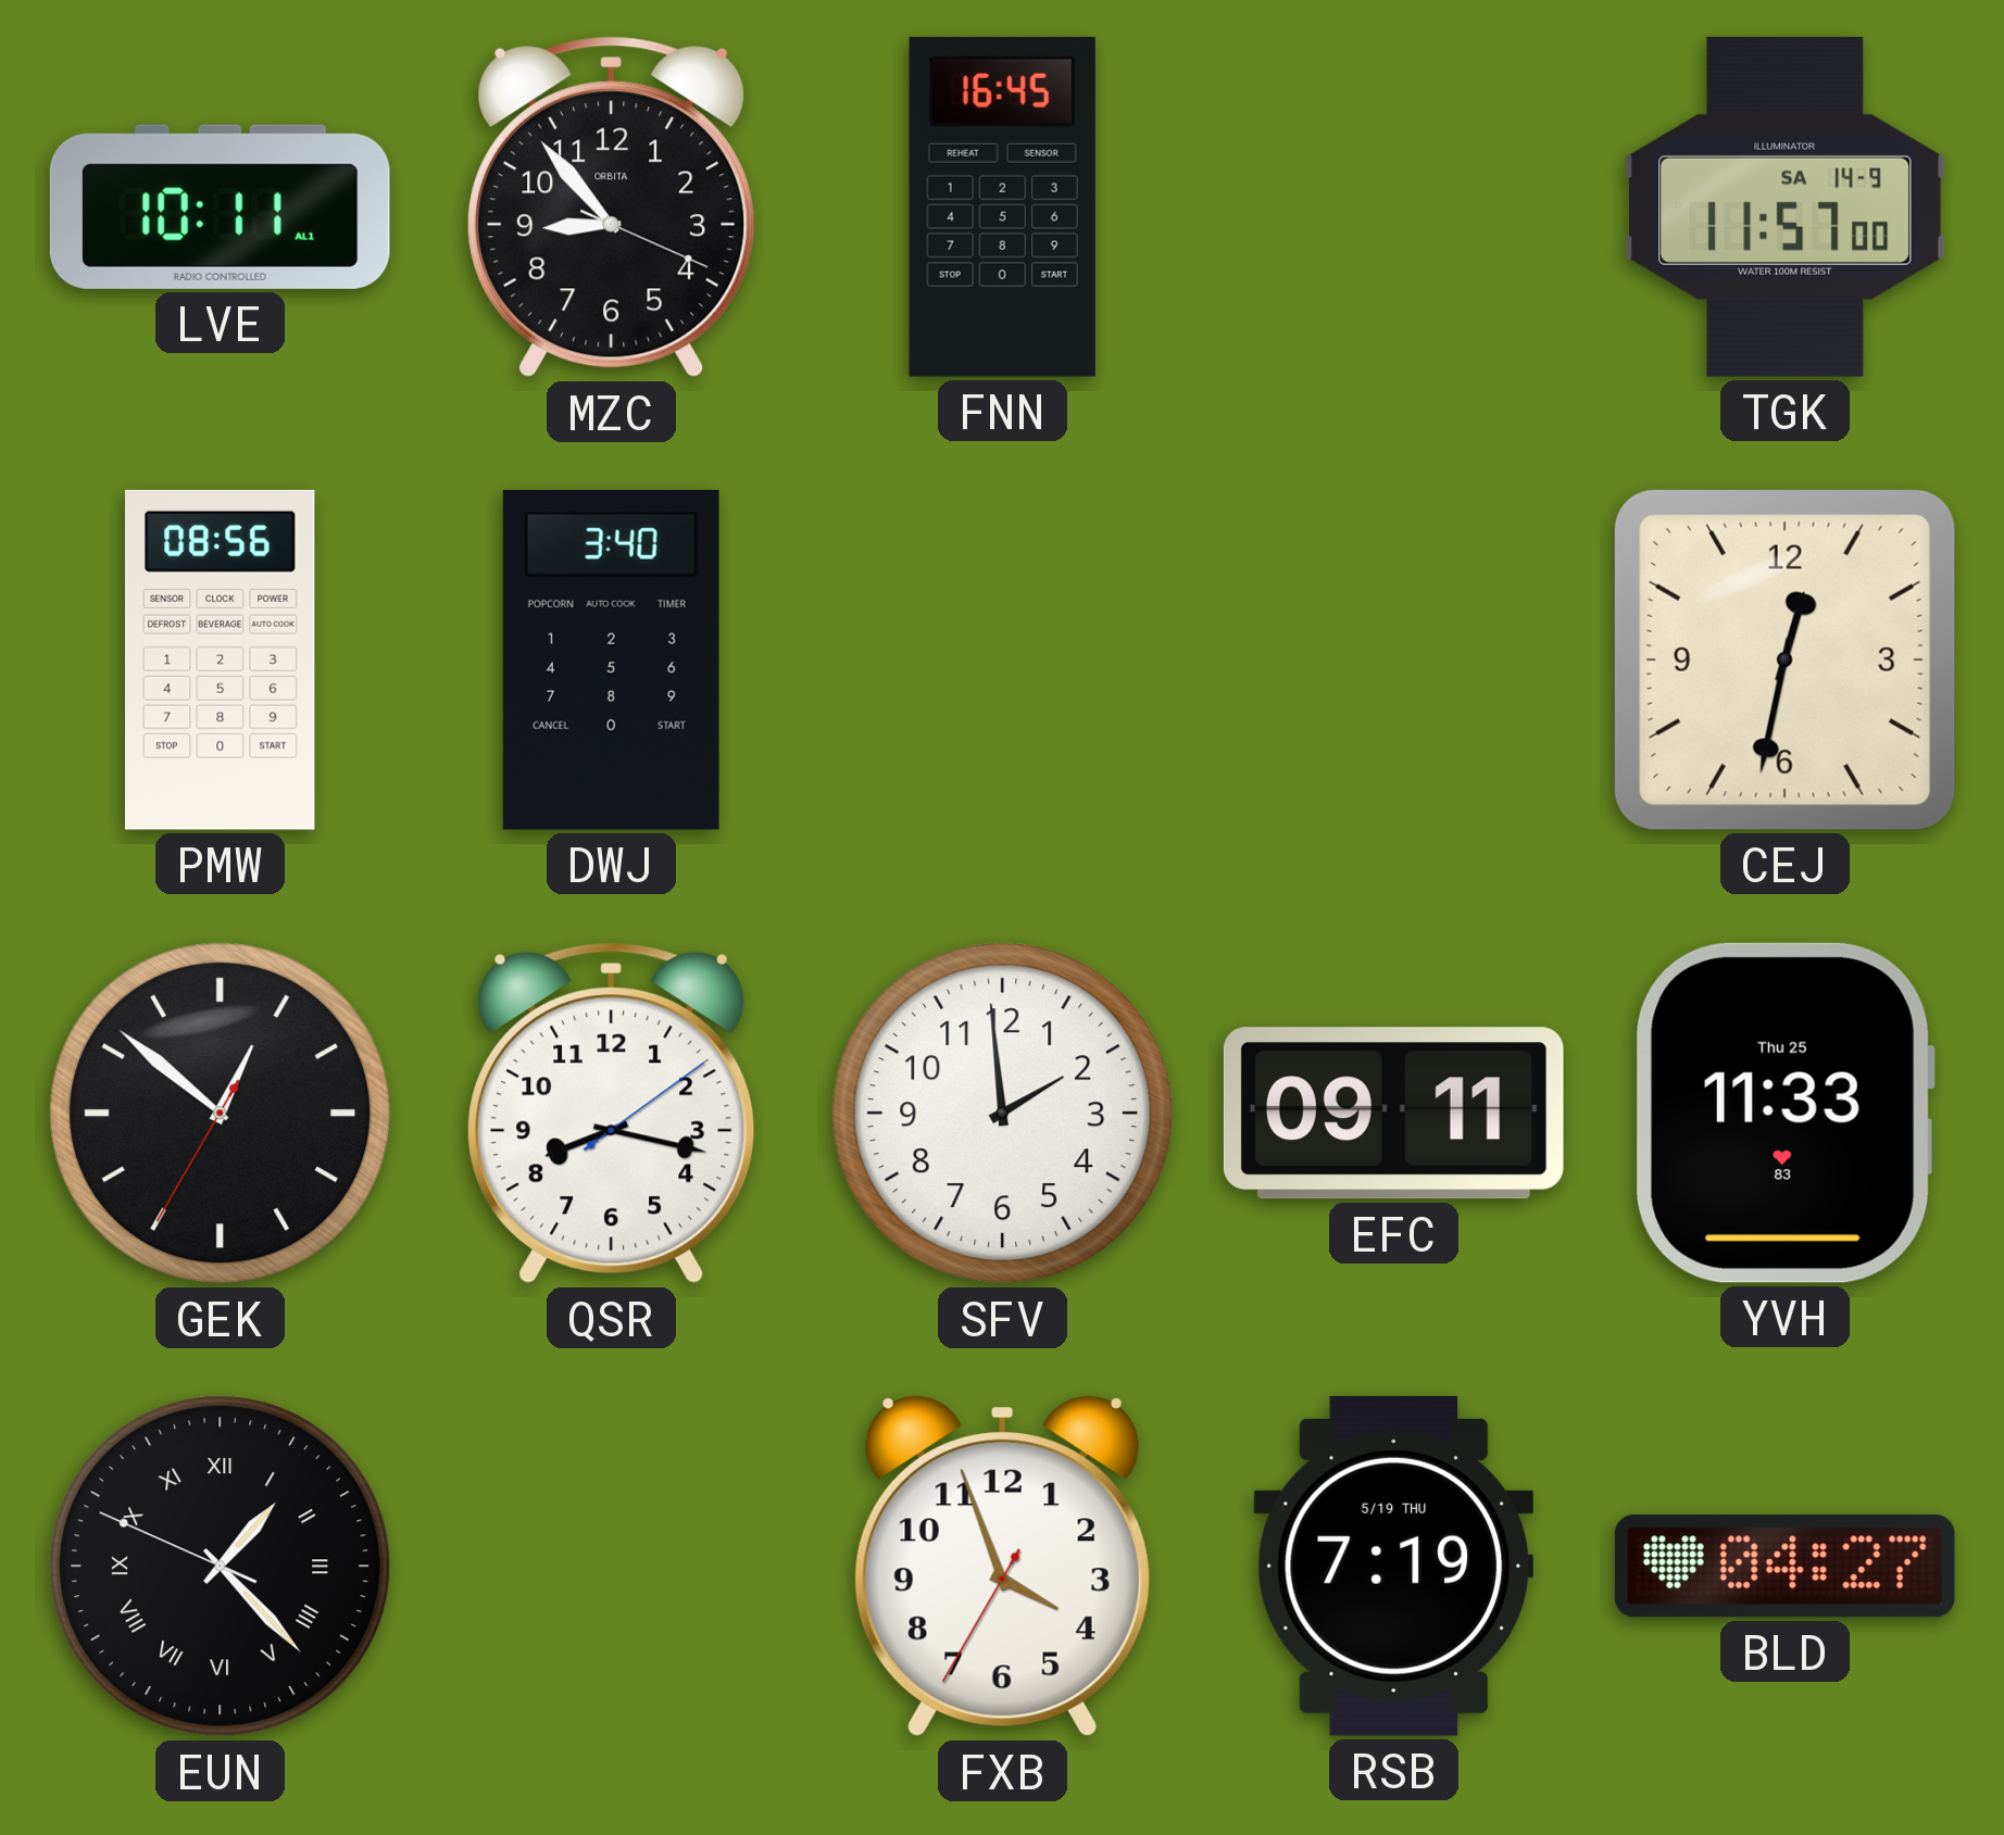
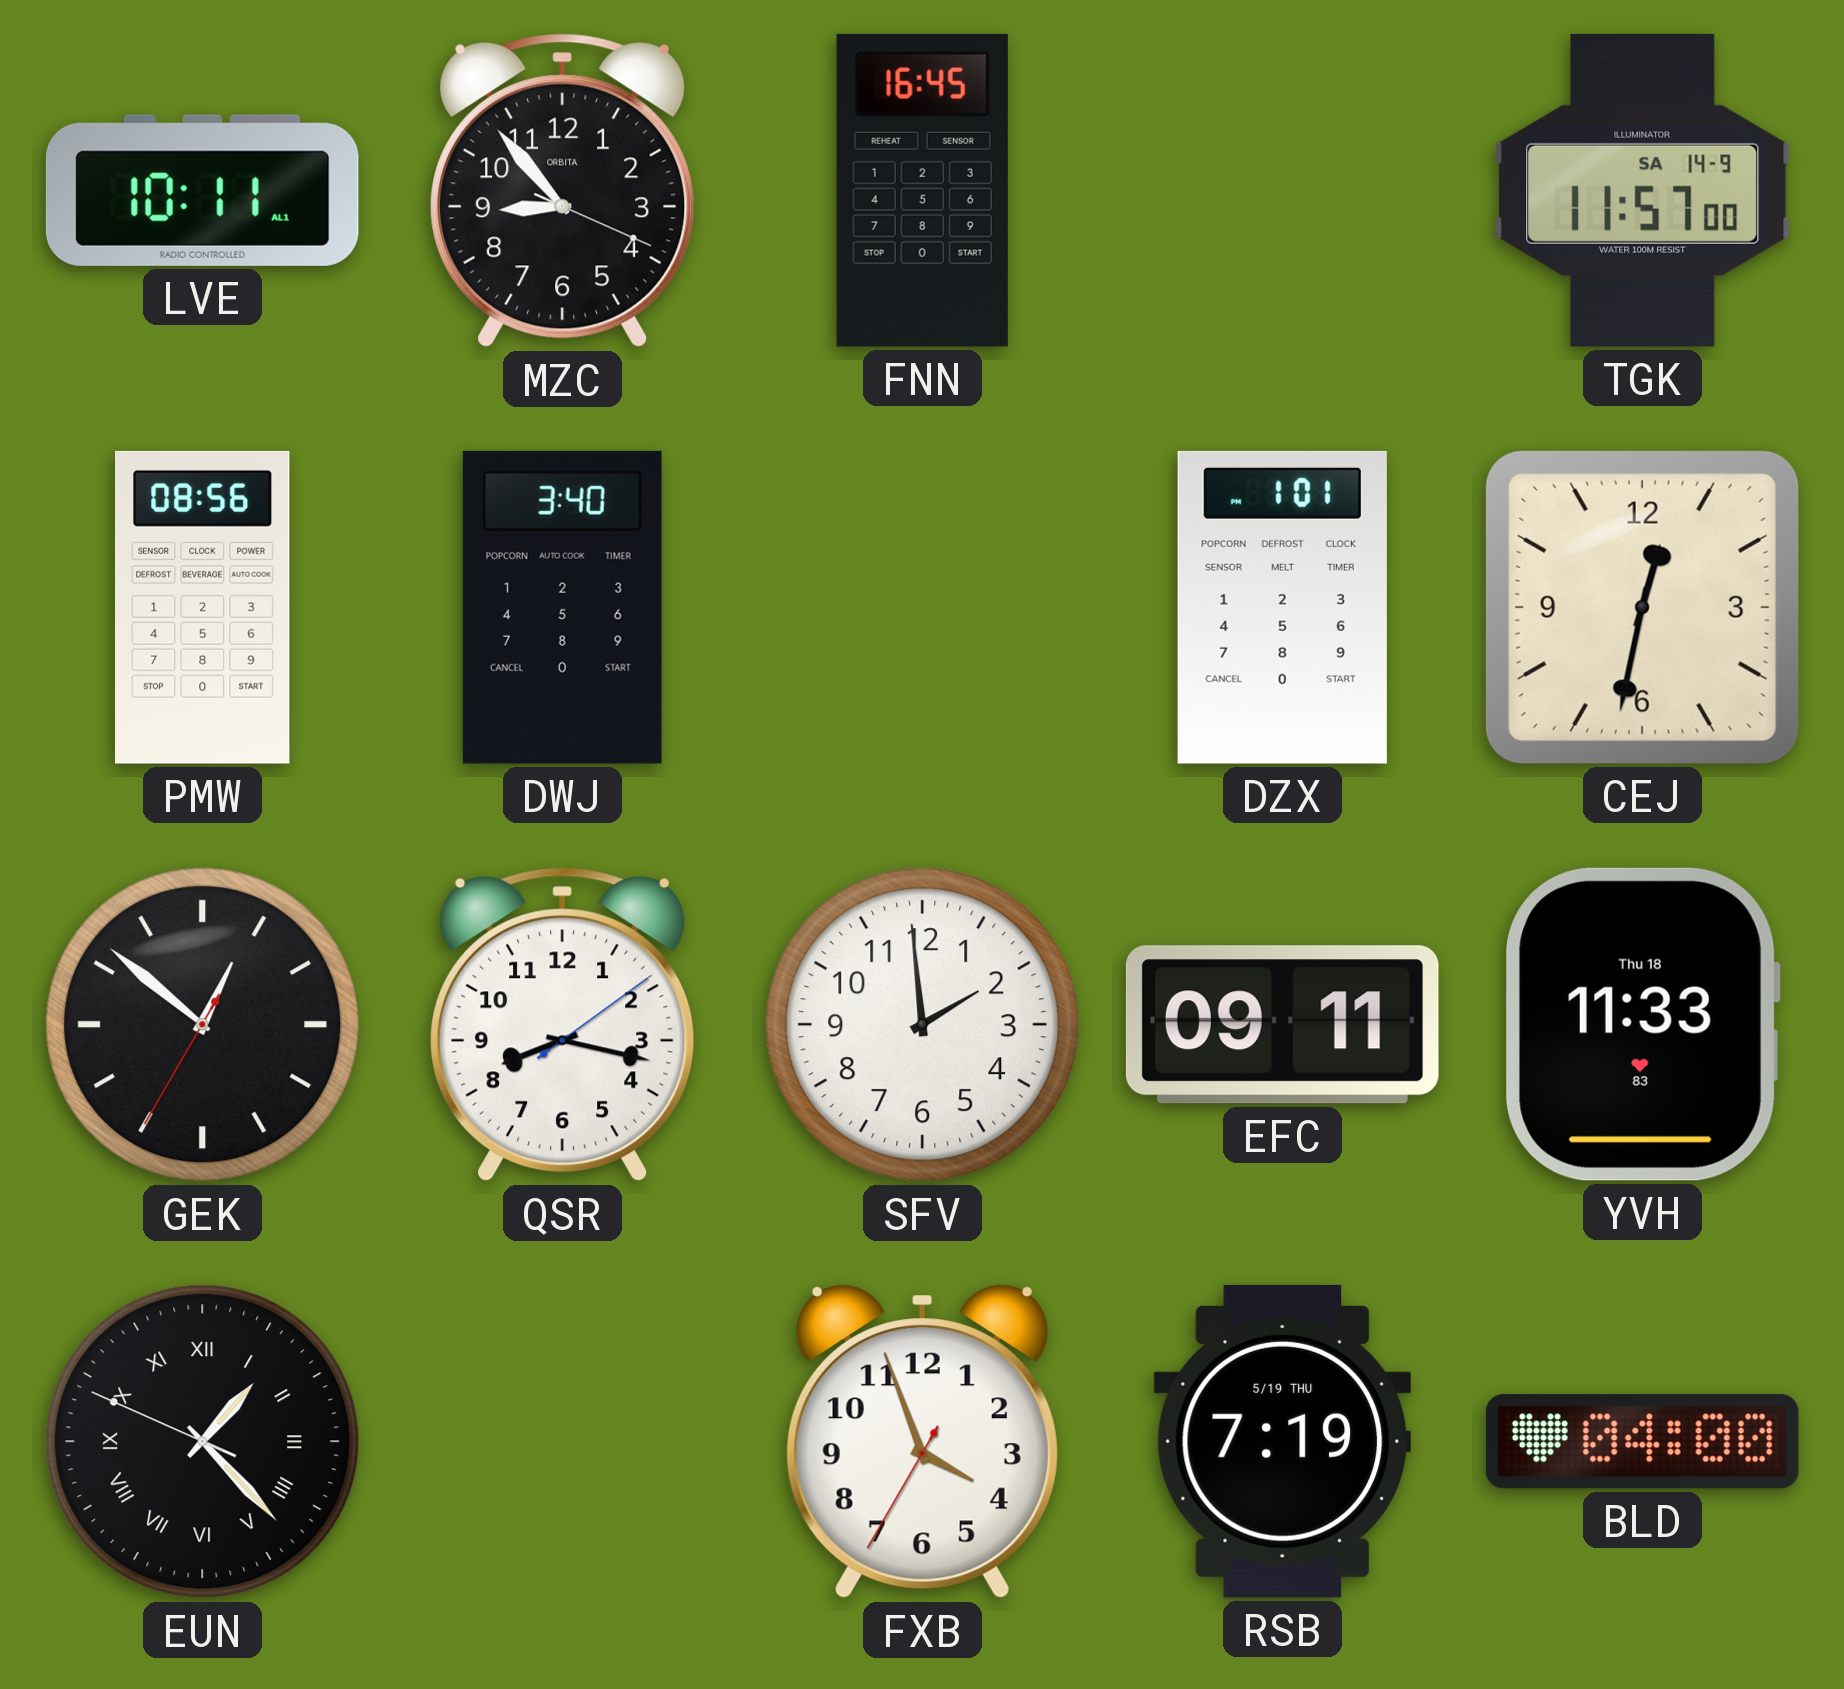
DZX: none -> 1:01
YVH date: Thu 25 -> Thu 18
BLD: 04:27 -> 04:00
